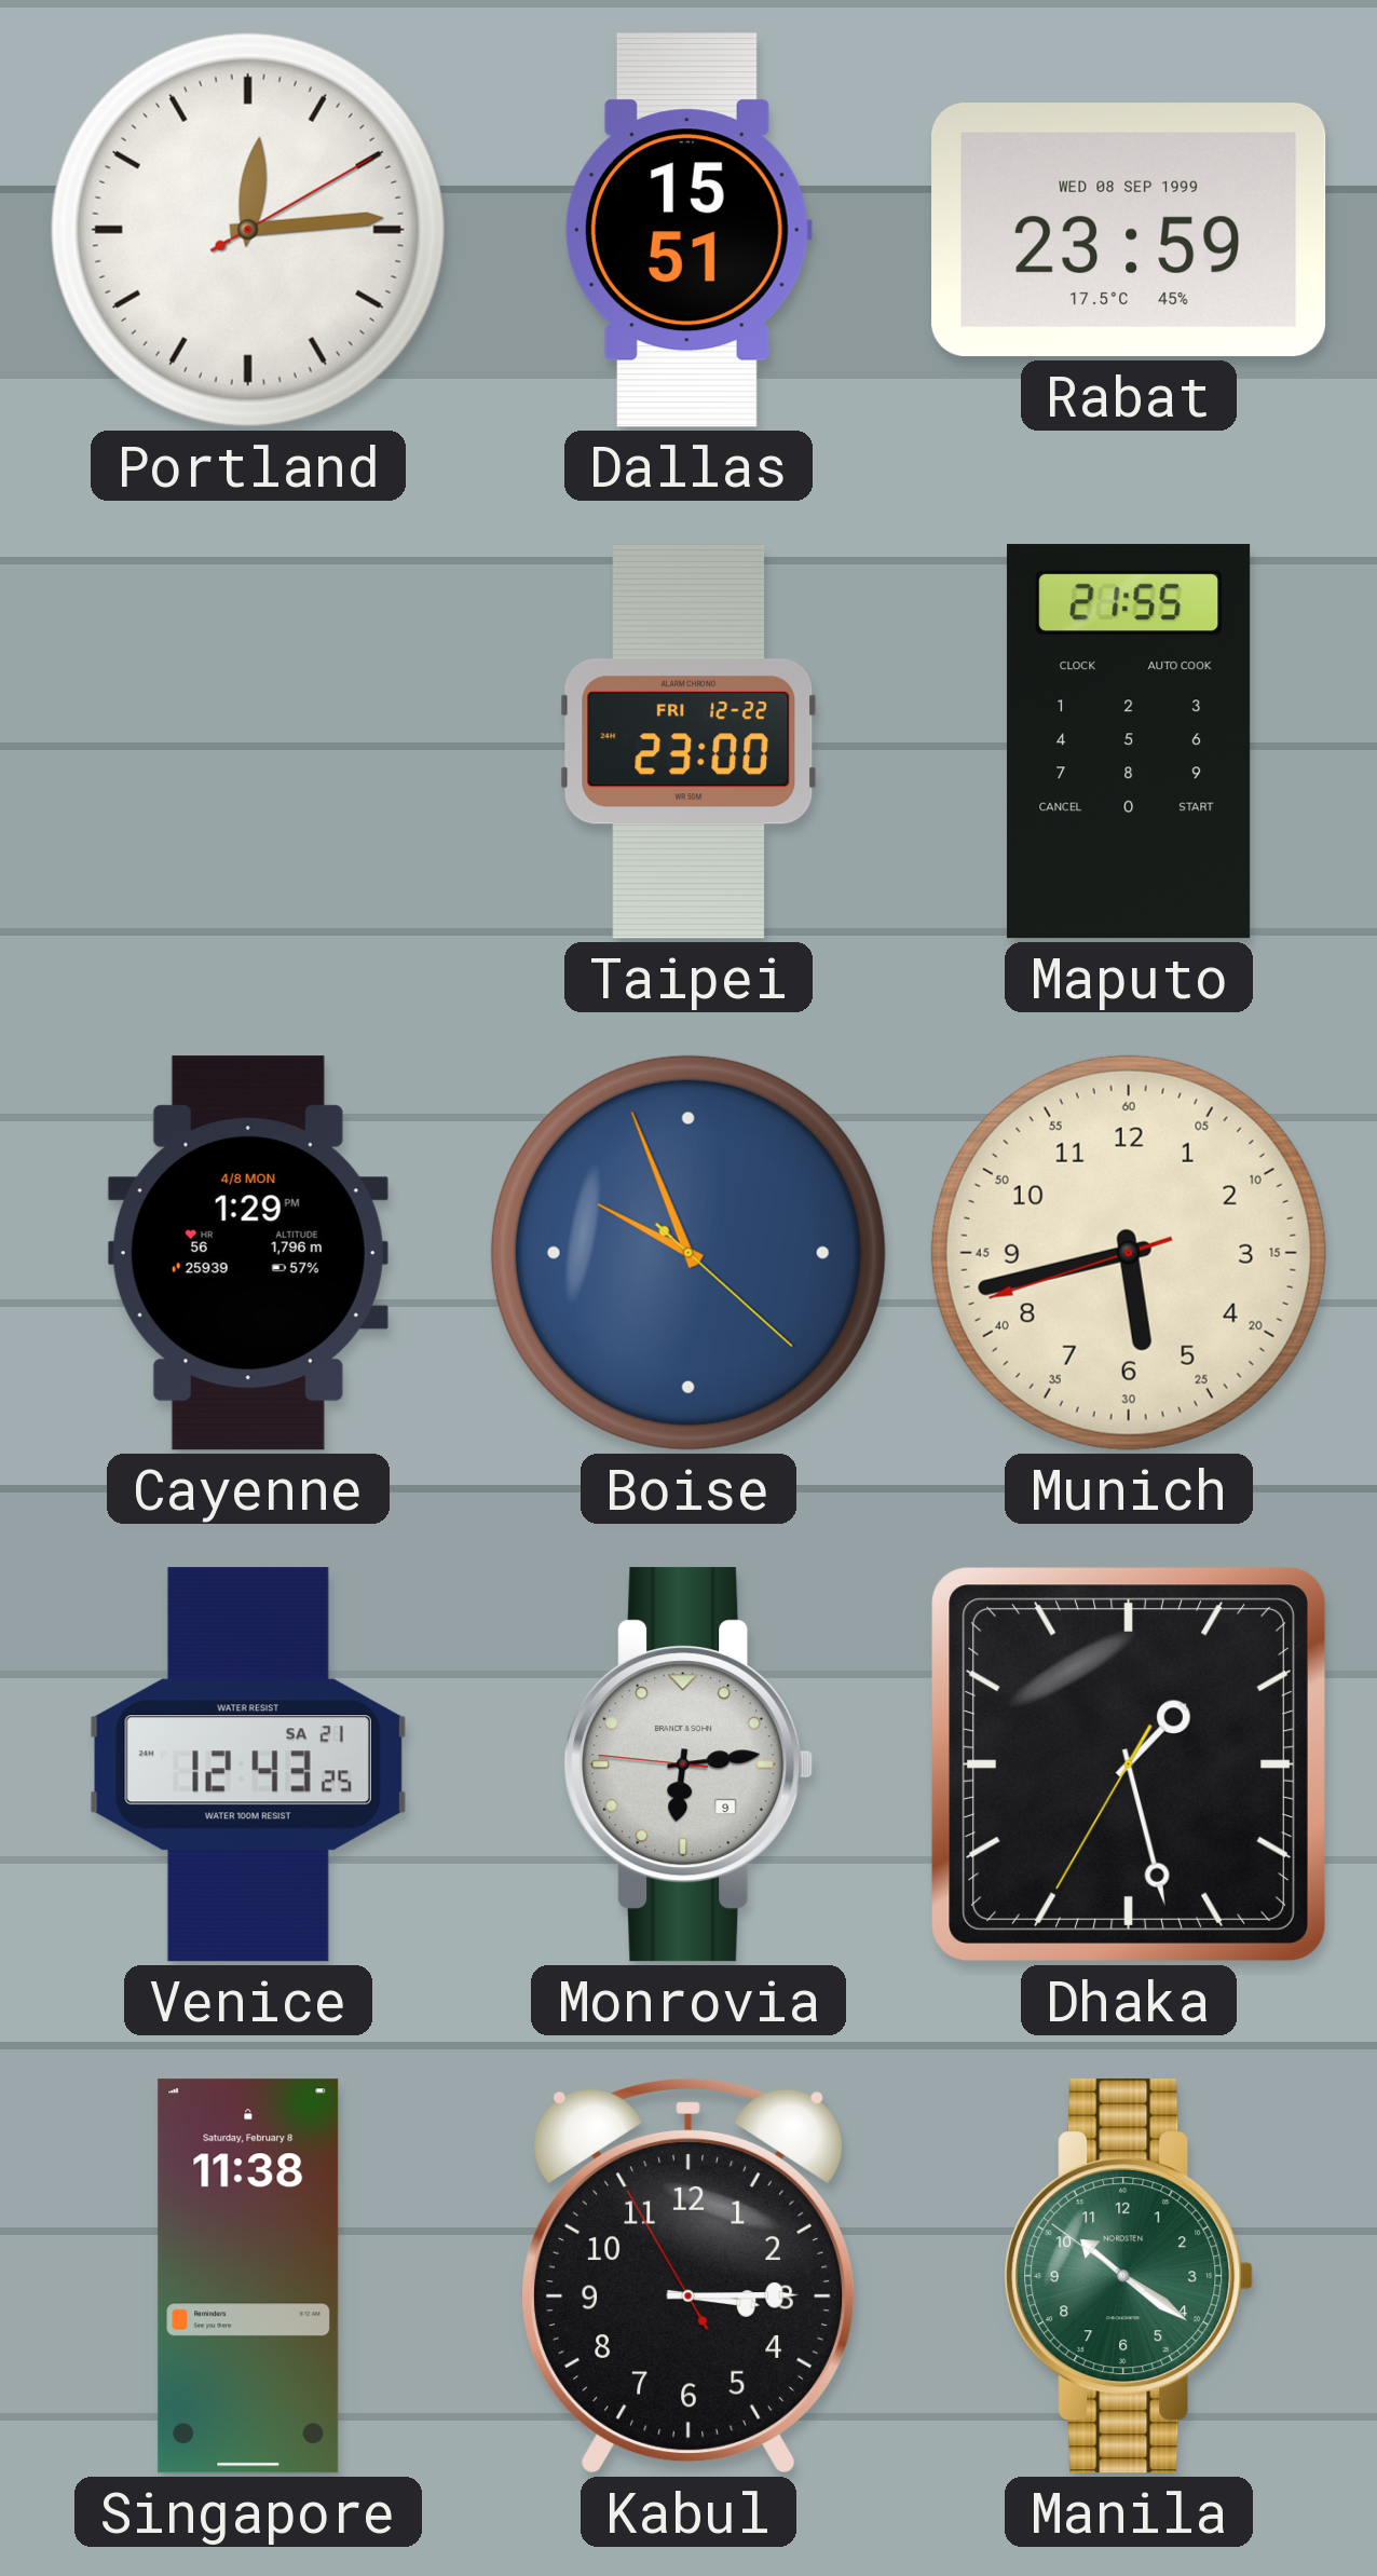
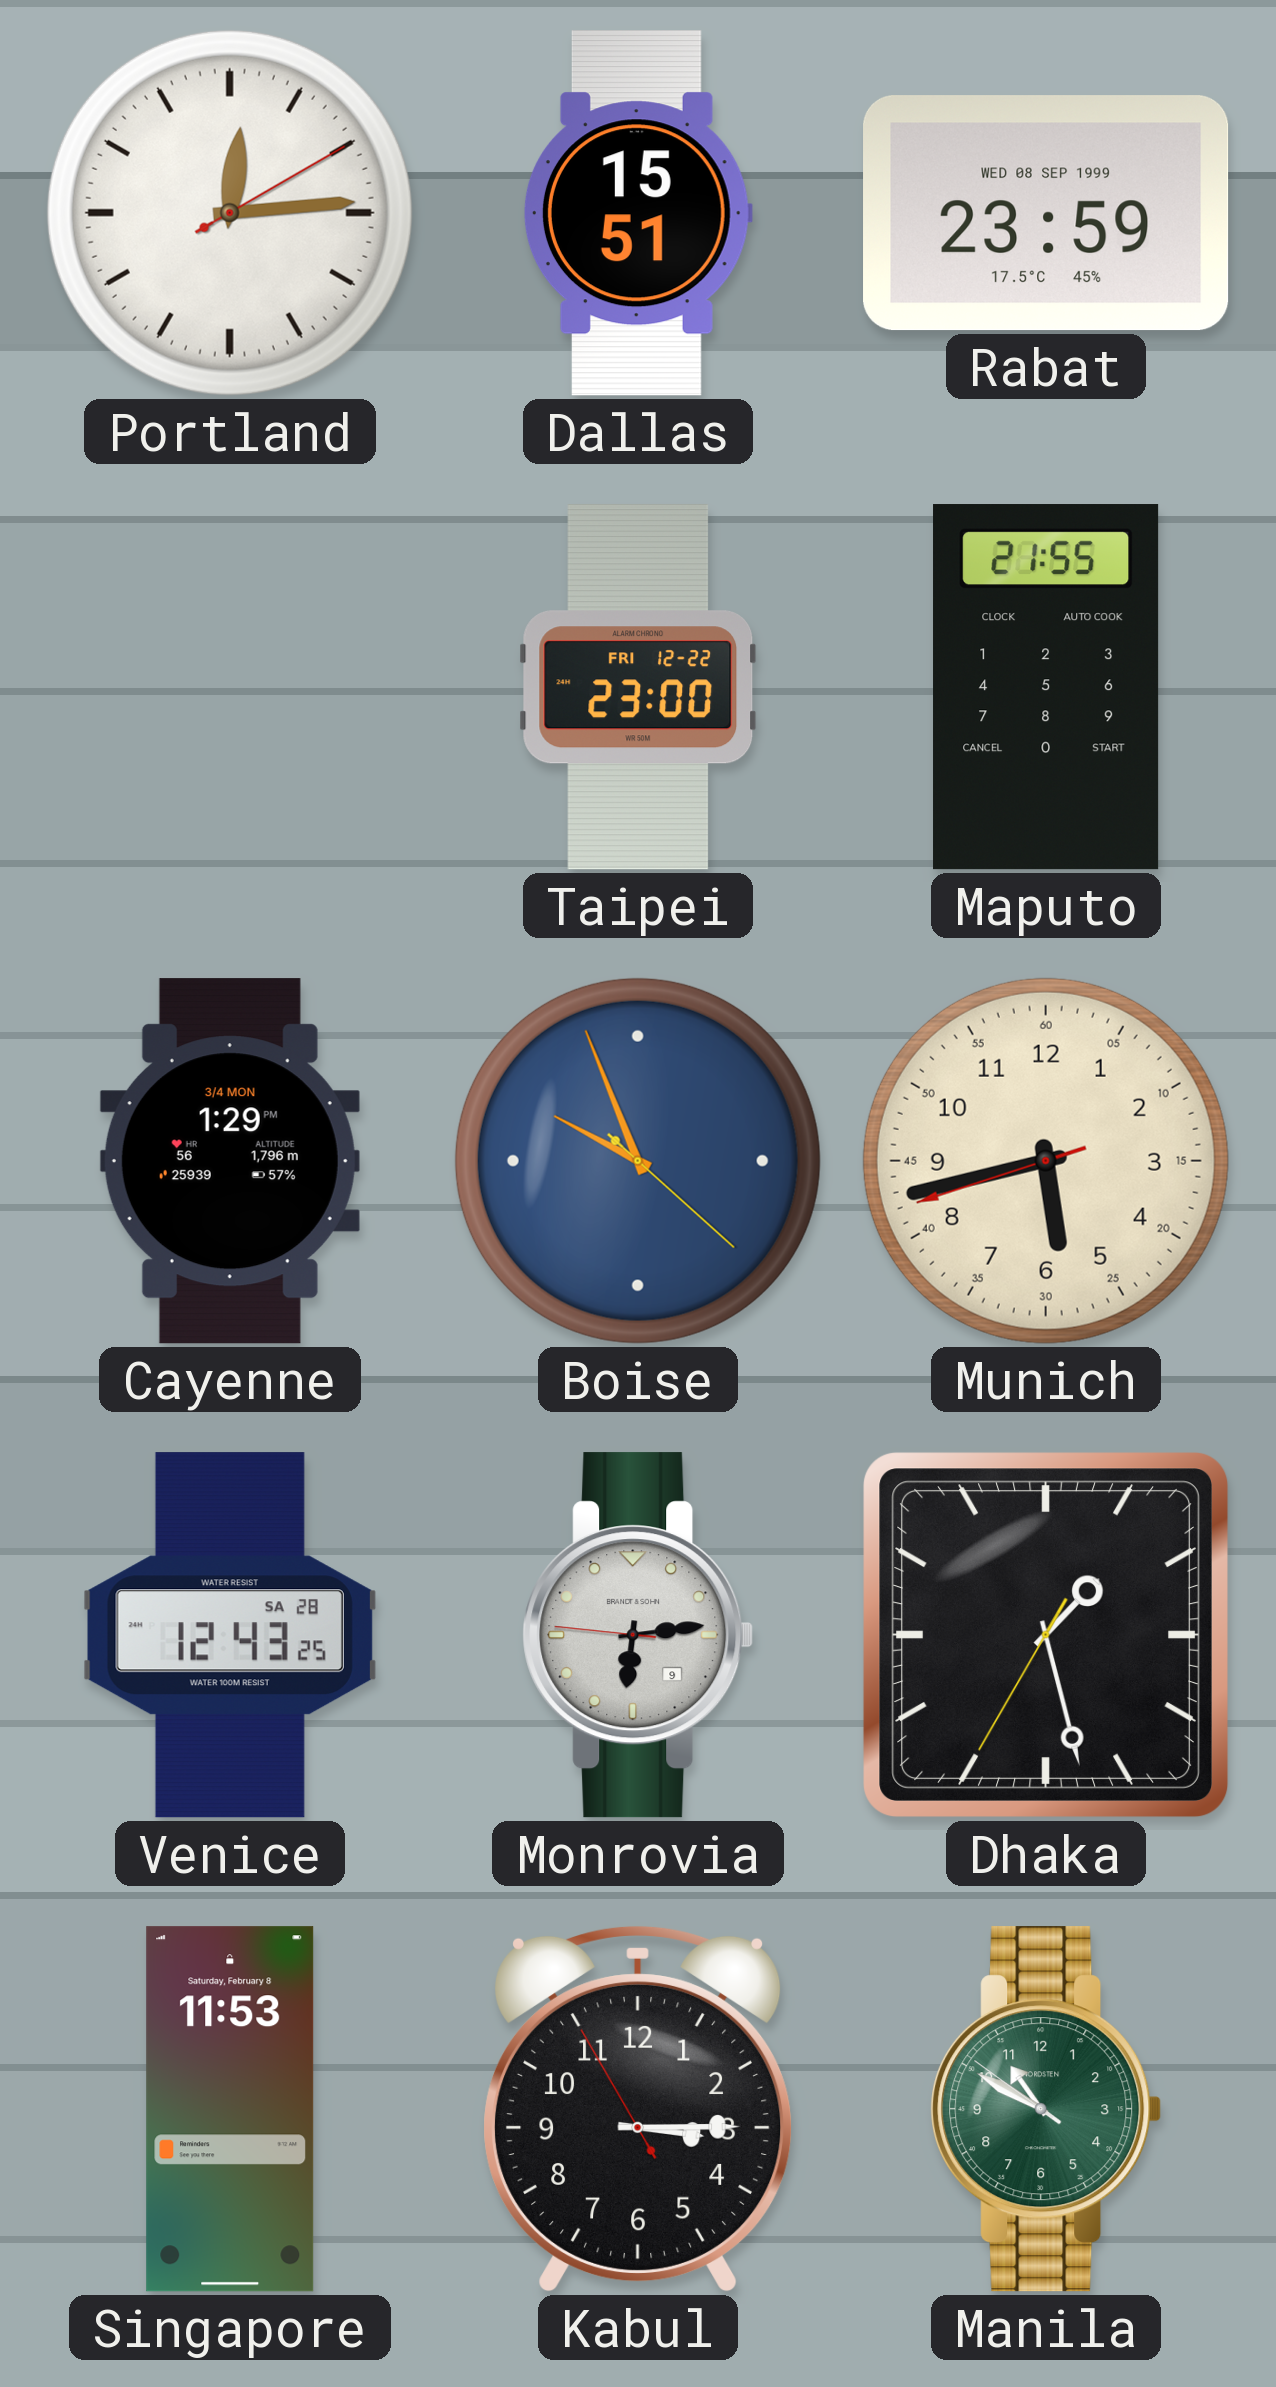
Cayenne date: 4/8 MON -> 3/4 MON
Venice date: SA 21 -> SA 28
Singapore: 11:38 -> 11:53
Manila: 10:20 -> 10:49
